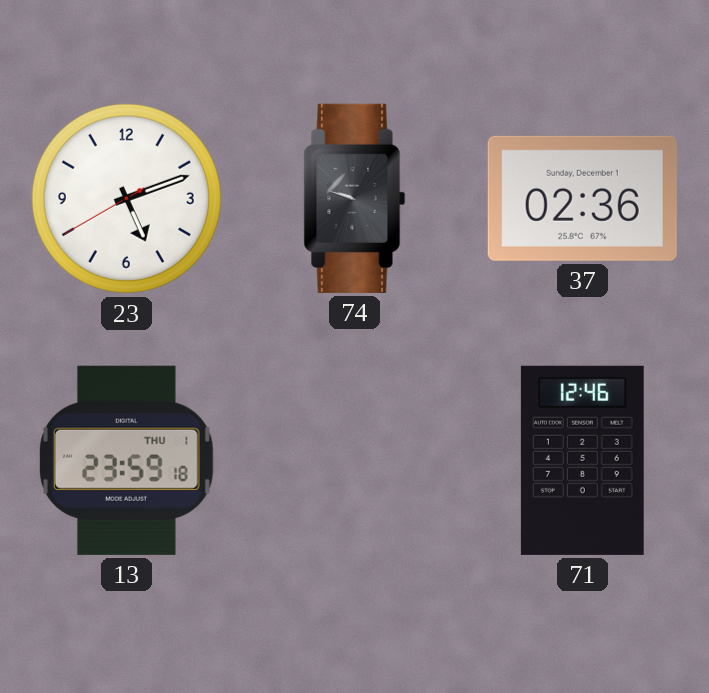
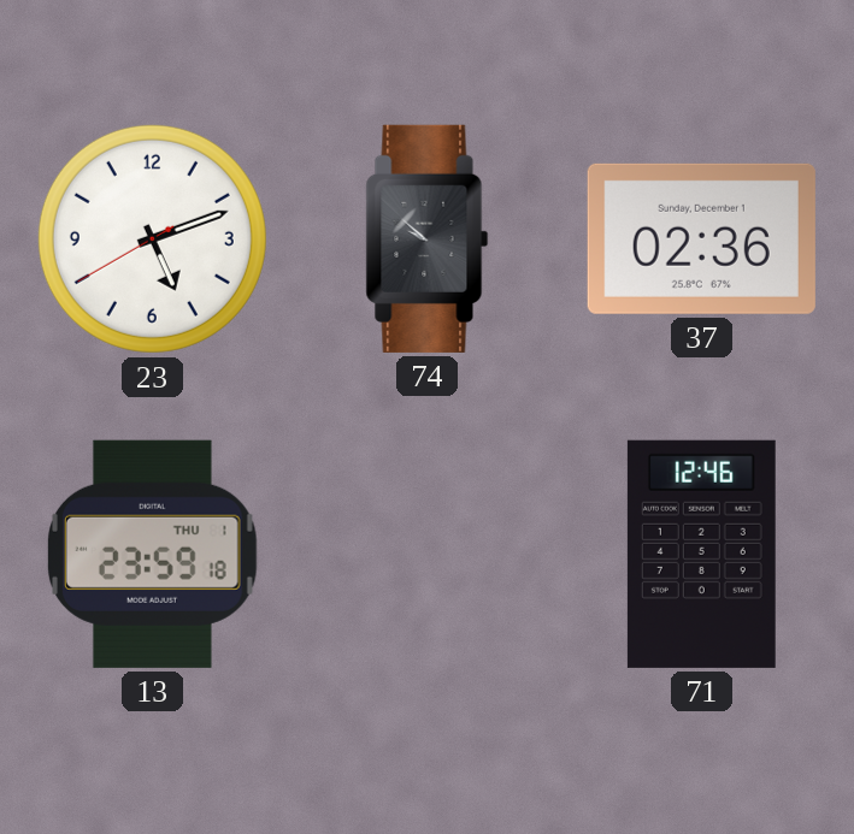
74: 9:48 -> 9:52
